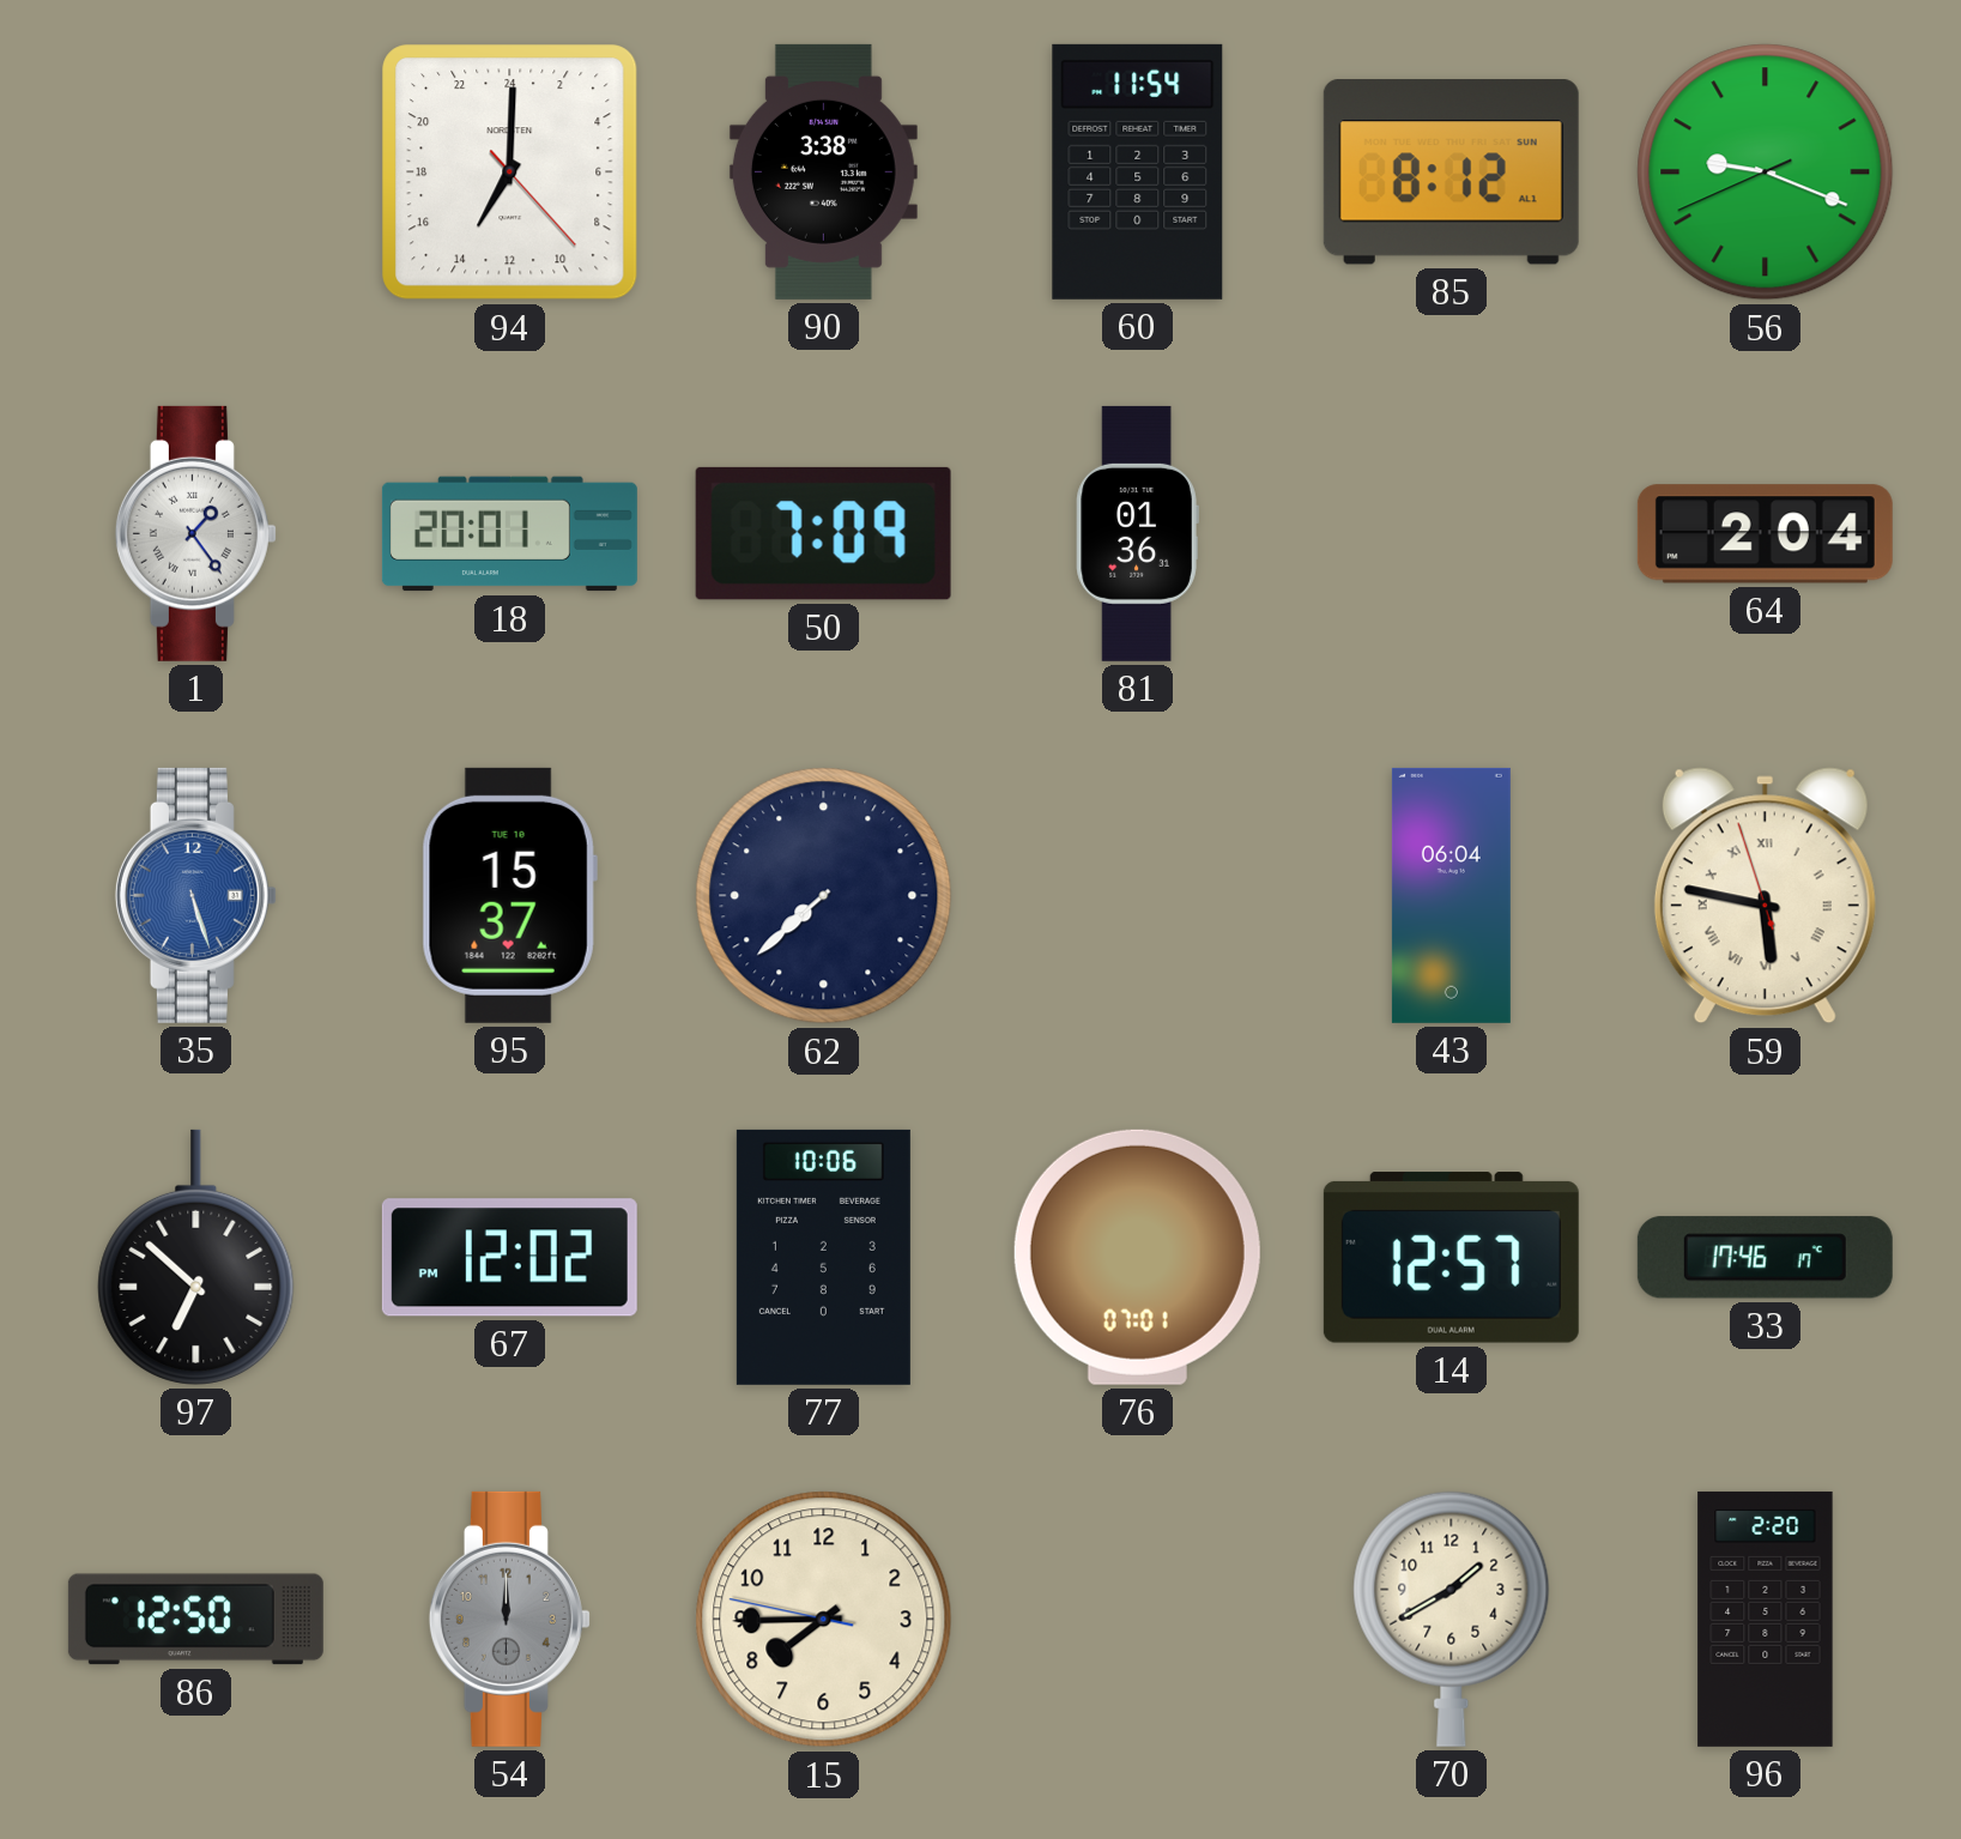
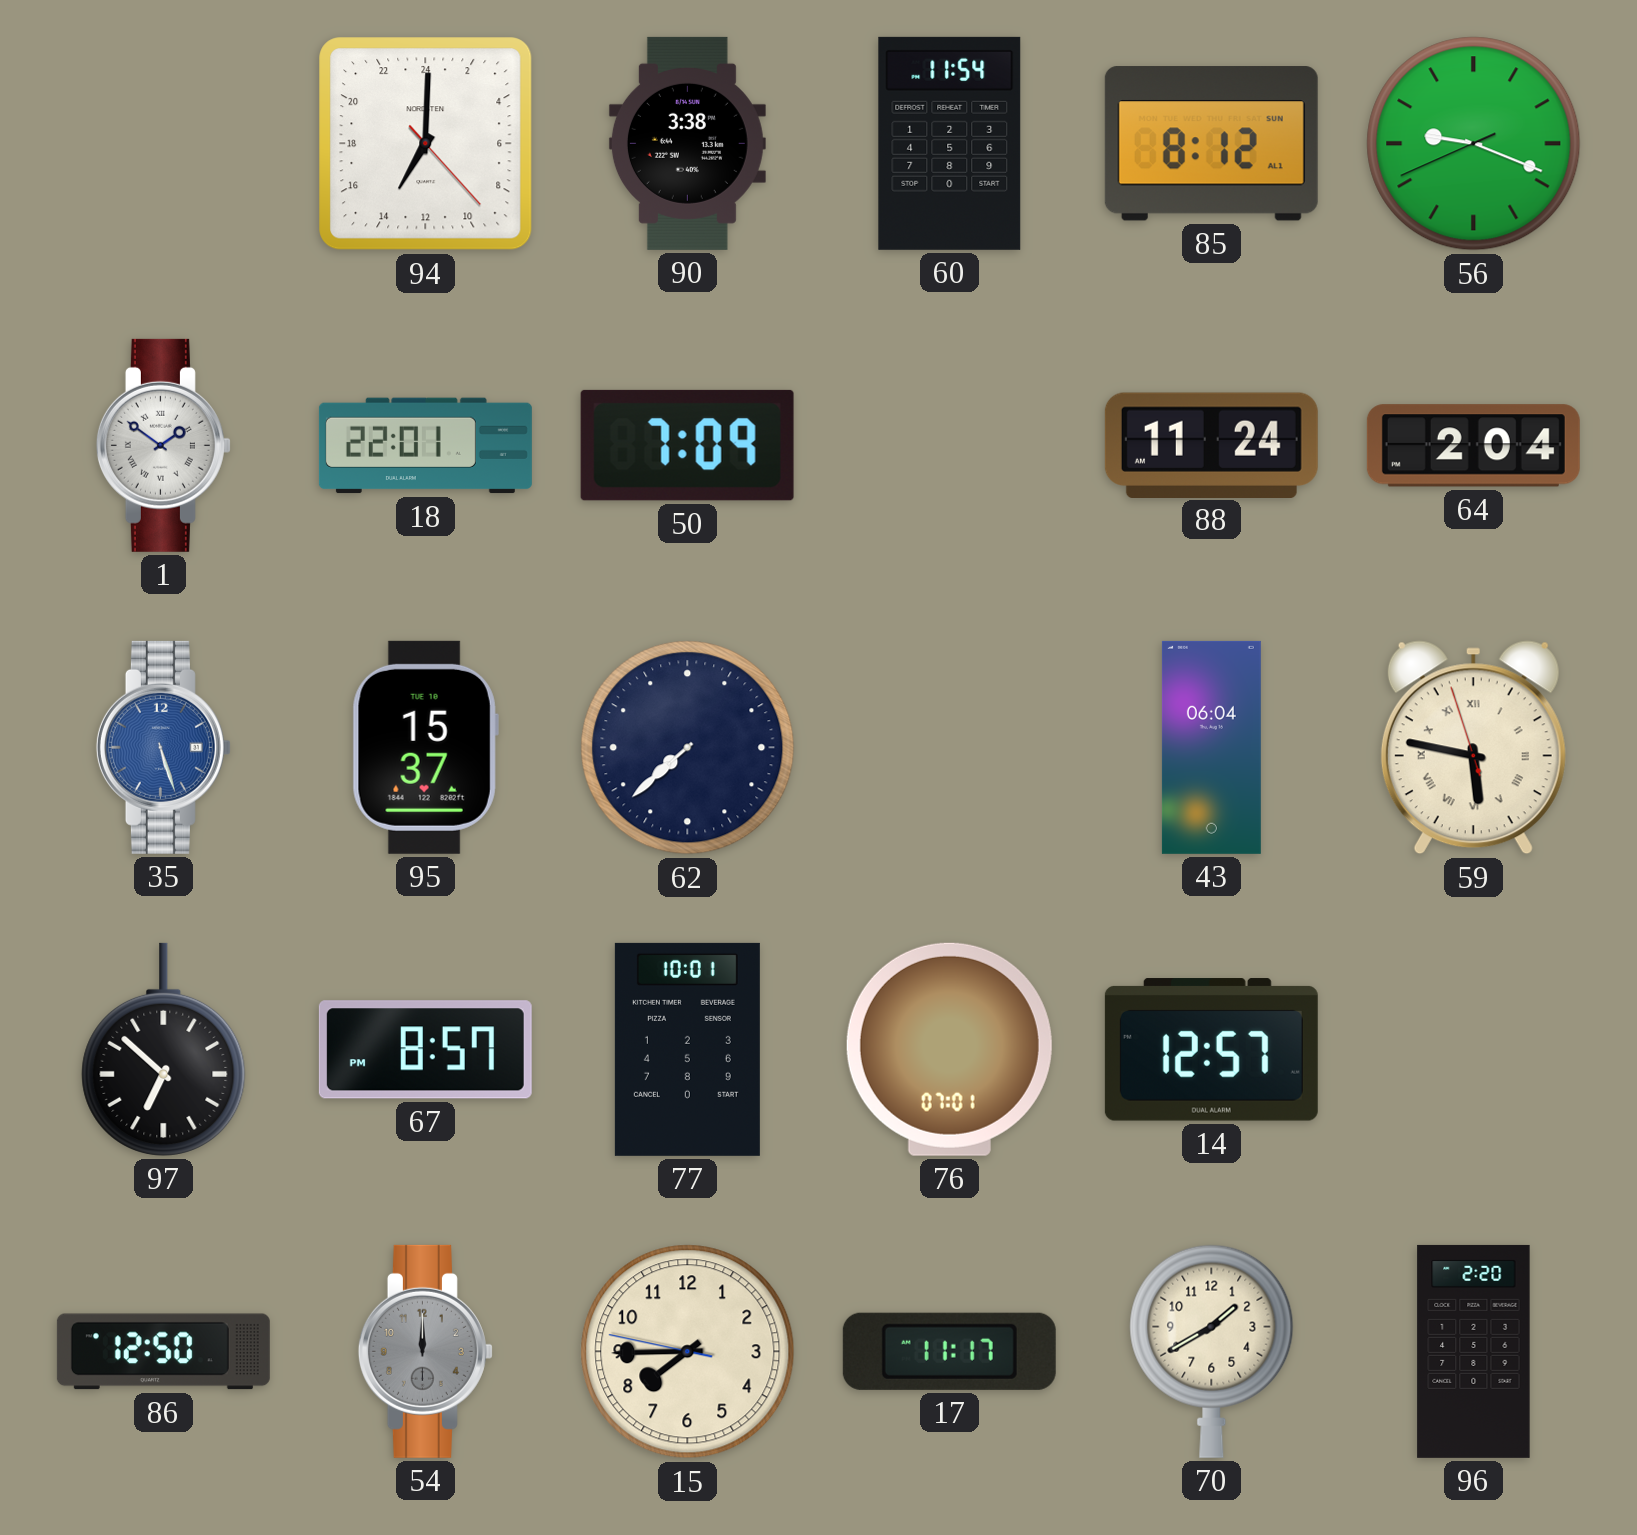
1: 1:24 -> 1:51
18: 20:01 -> 22:01
81: 01:36 -> none
88: none -> 11:24
67: 12:02 -> 8:57
77: 10:06 -> 10:01
33: 17:46 -> none
17: none -> 11:17
